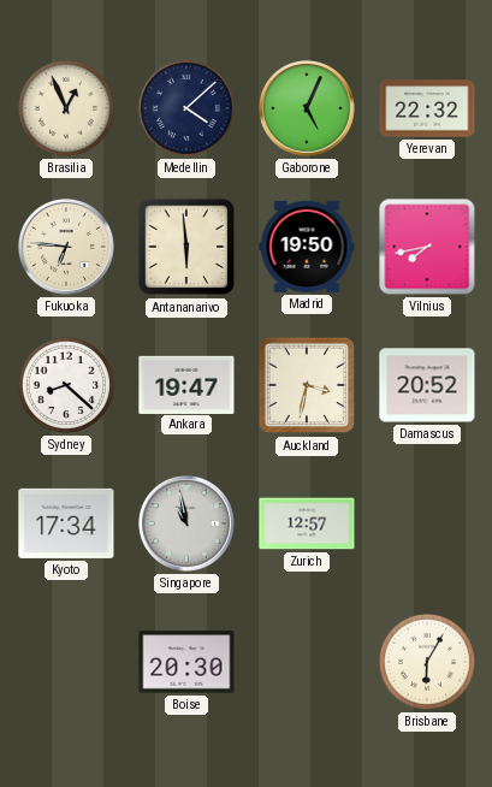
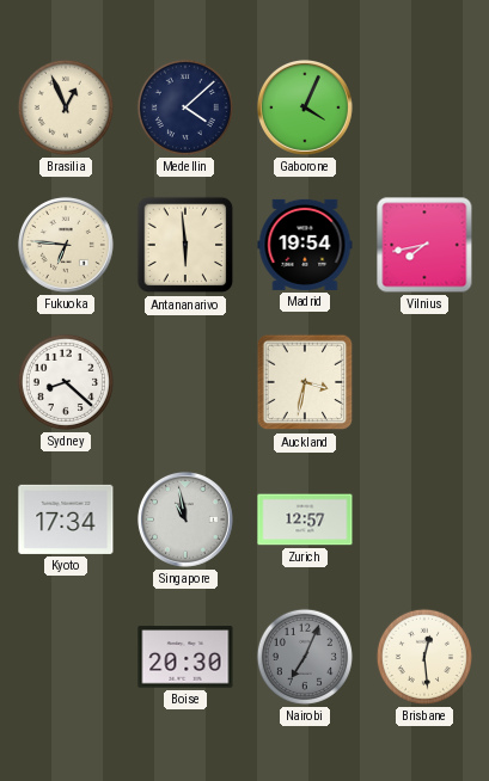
Gaborone: 5:04 -> 4:04
Yerevan: 22:32 -> none
Madrid: 19:50 -> 19:54
Ankara: 19:47 -> none
Damascus: 20:52 -> none
Nairobi: none -> 7:04
Brisbane: 6:05 -> 12:29
